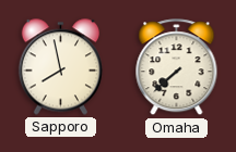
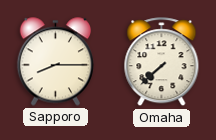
Sapporo: 7:58 -> 8:15
